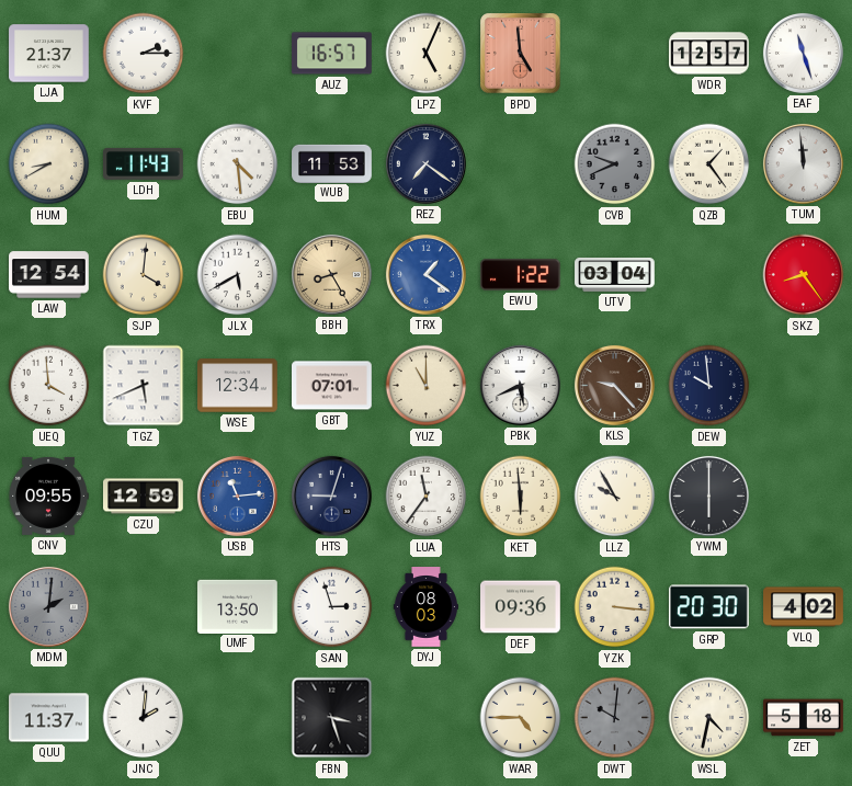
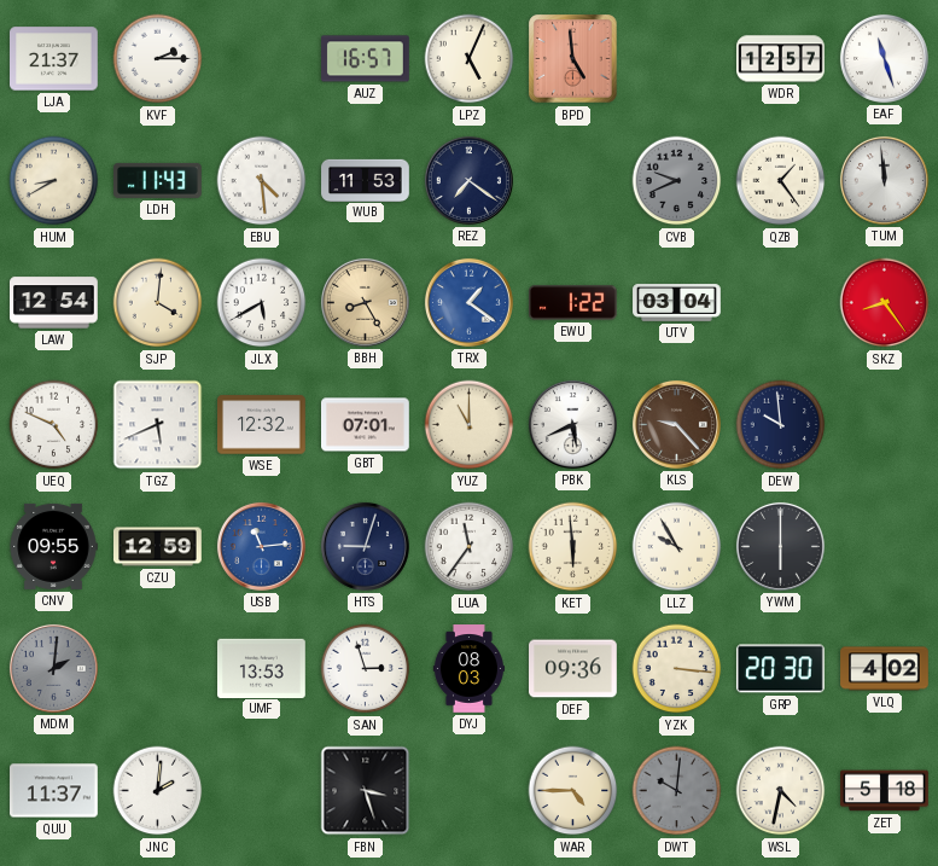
UEQ: 3:59 -> 4:49
WSE: 12:34 -> 12:32
UMF: 13:50 -> 13:53
